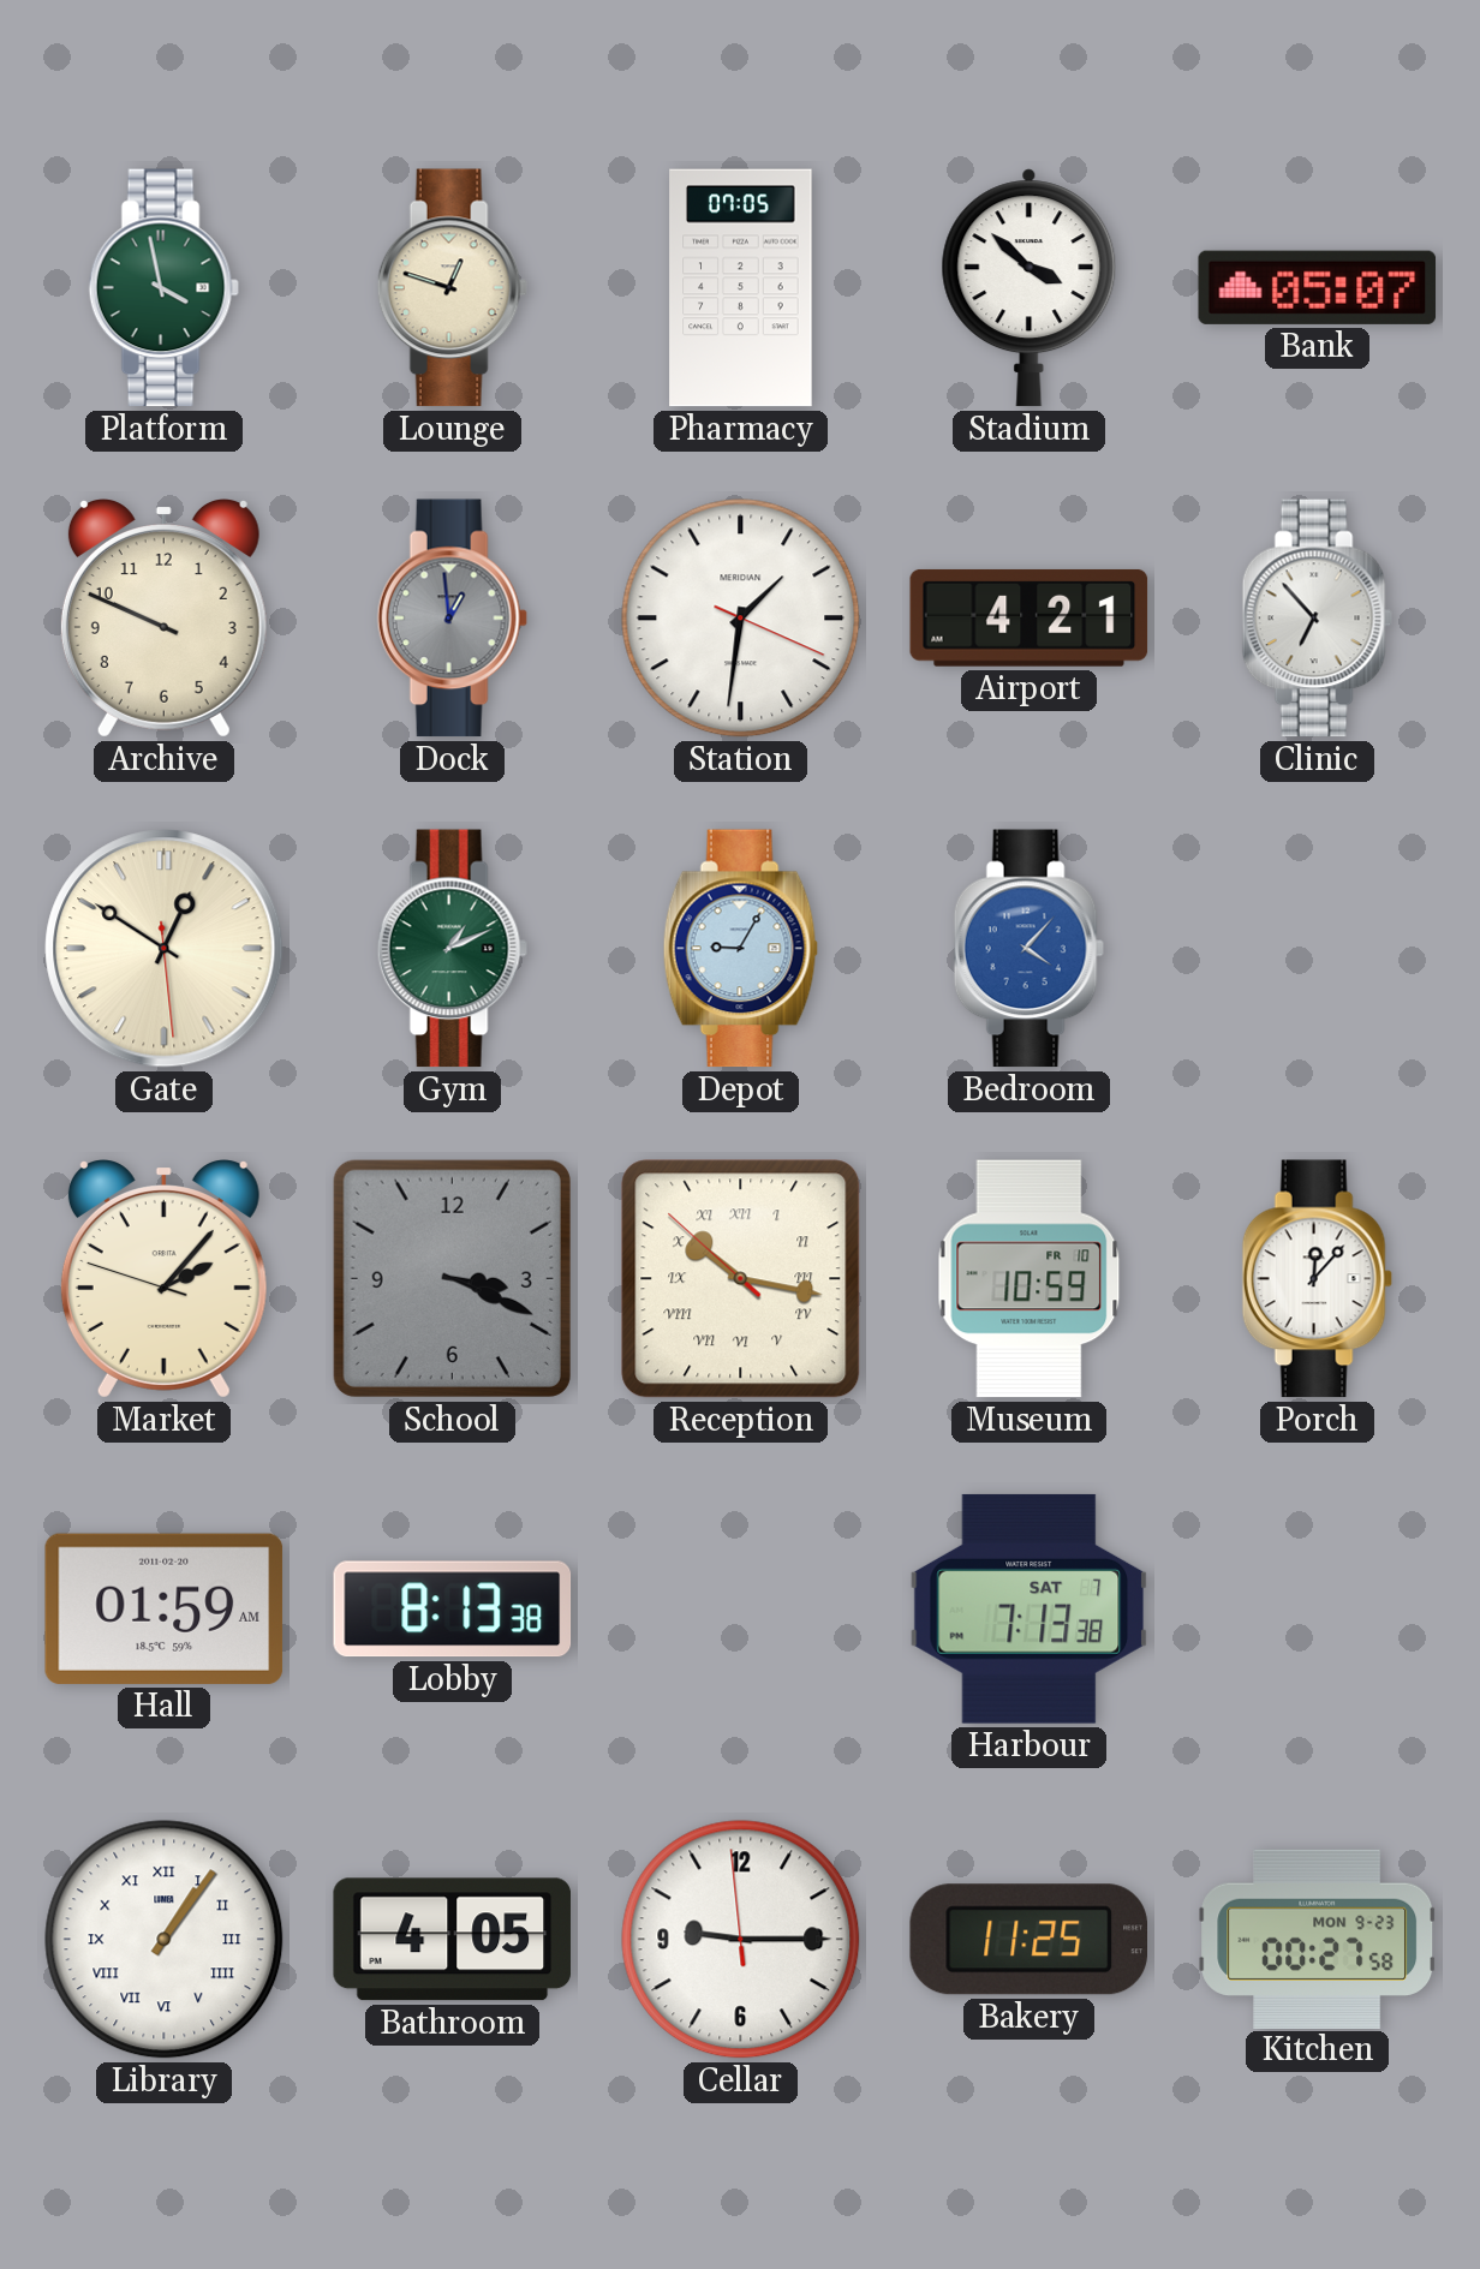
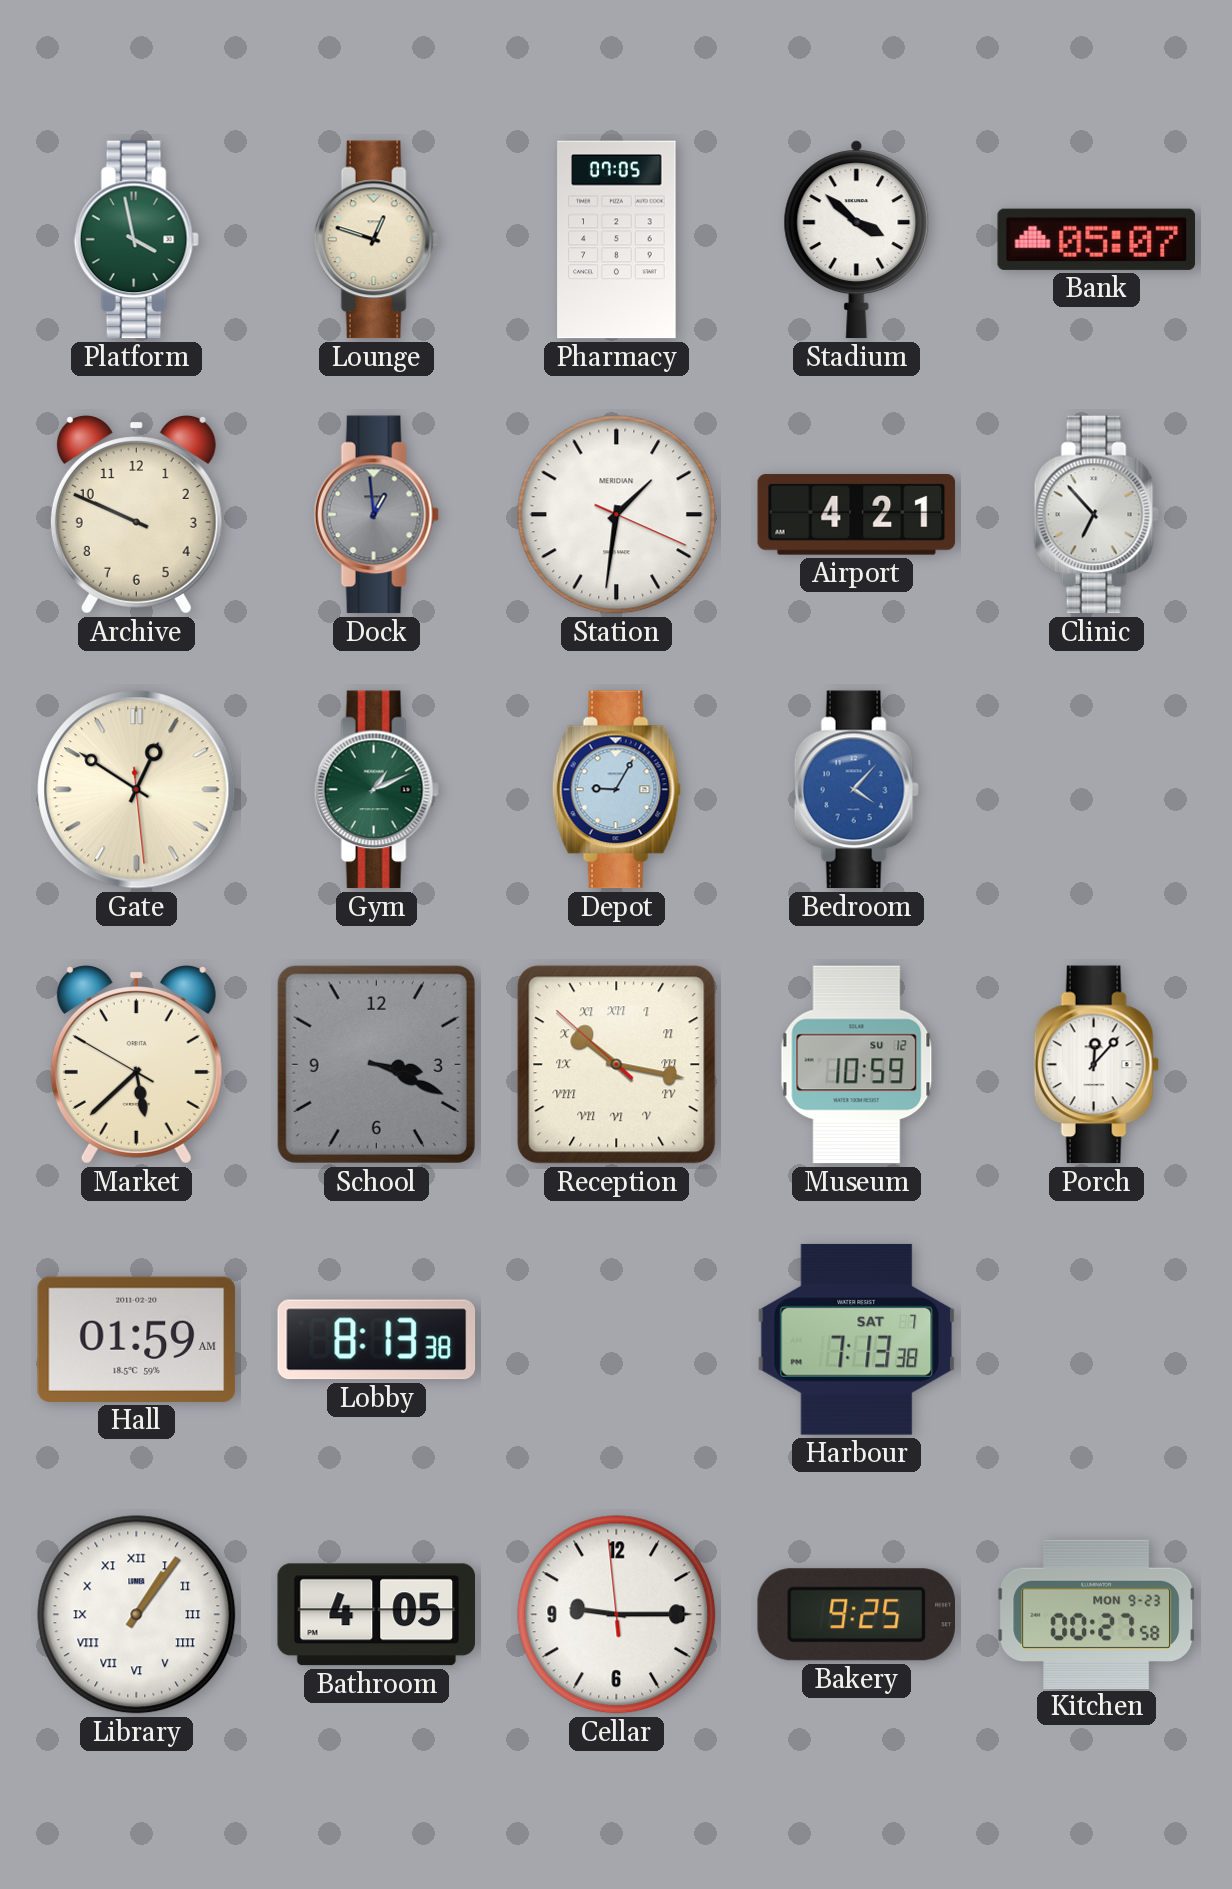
Market: 2:06 -> 5:37
Museum date: FR 10 -> SU 12
Bakery: 11:25 -> 9:25
